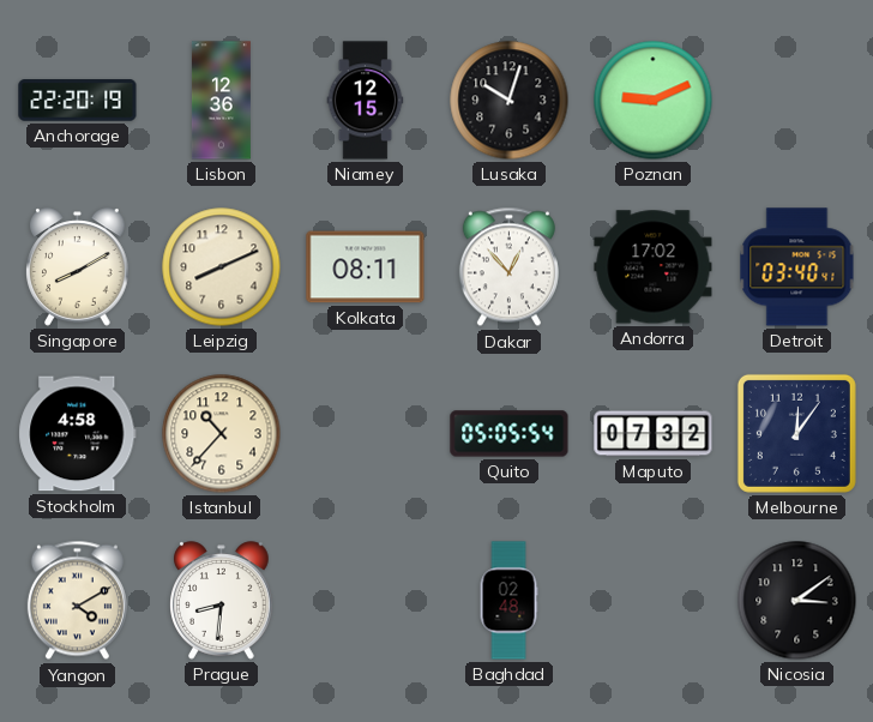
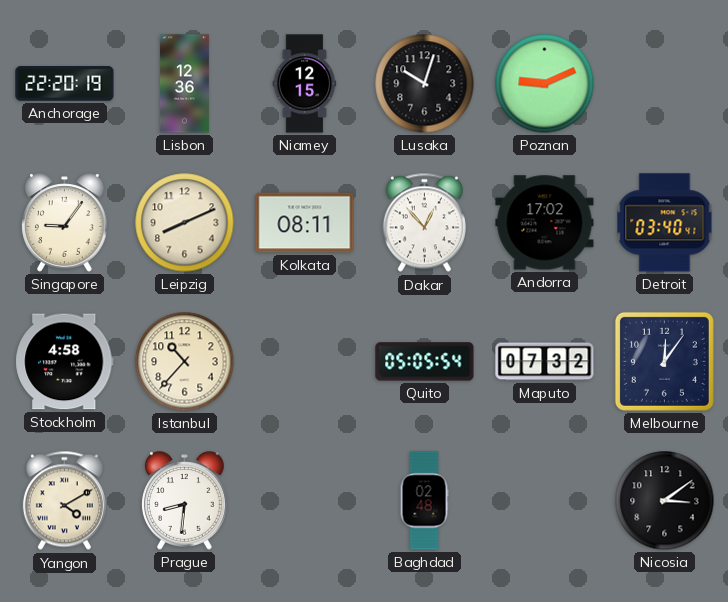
Singapore: 8:10 -> 9:06
